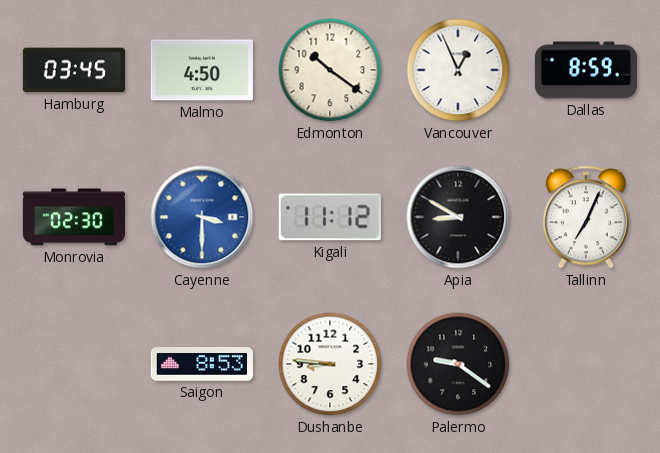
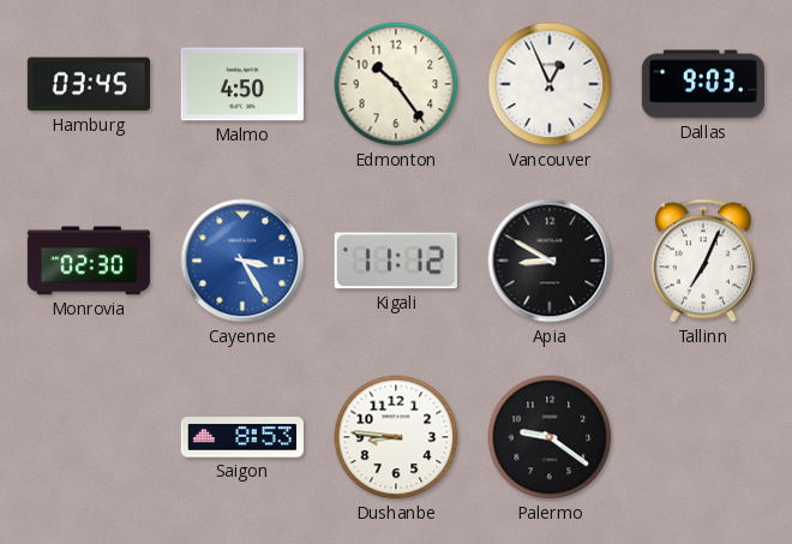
Edmonton: 10:21 -> 10:24
Dallas: 8:59 -> 9:03
Cayenne: 3:30 -> 3:25
